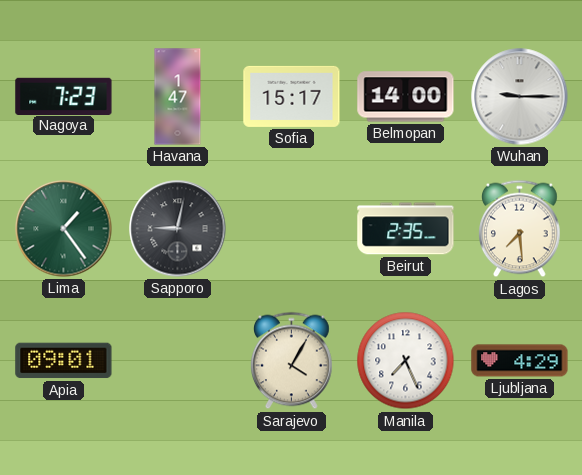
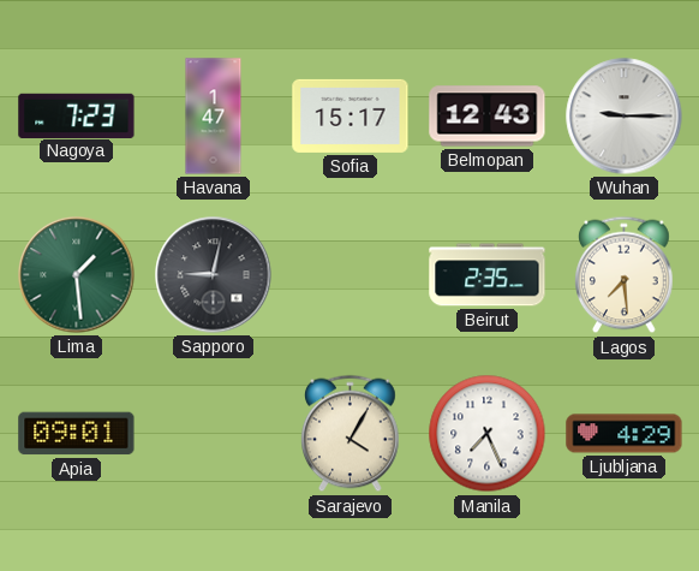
Belmopan: 14:00 -> 12:43
Lima: 1:24 -> 1:29
